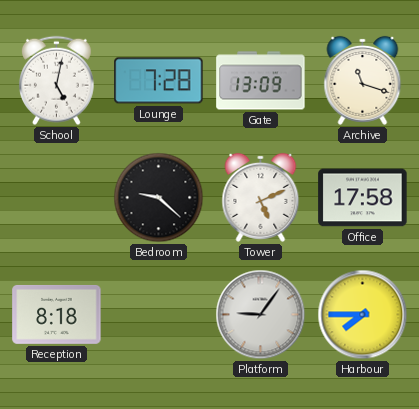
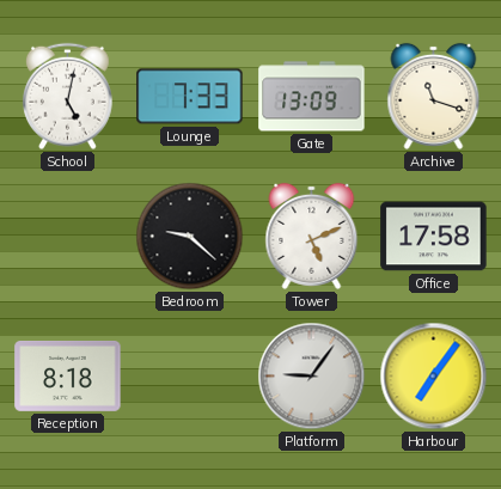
Lounge: 7:28 -> 7:33
Harbour: 7:45 -> 7:06
